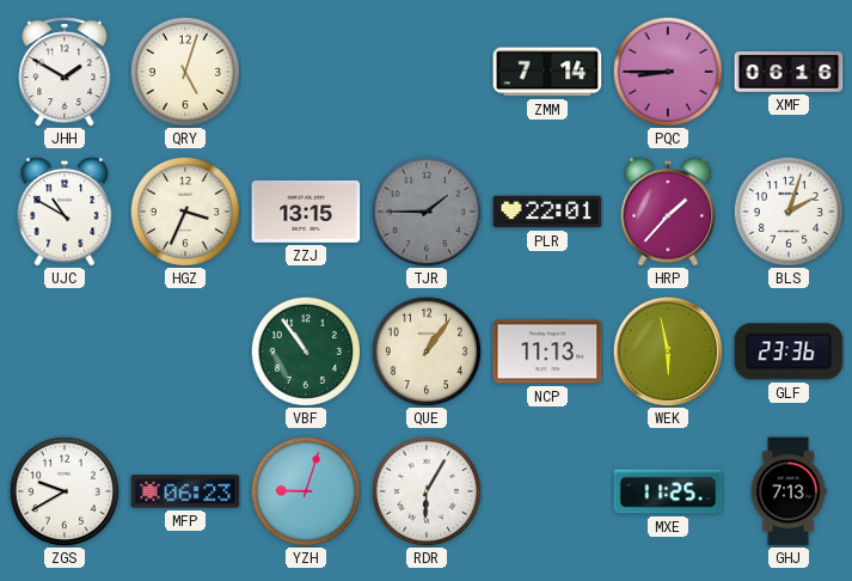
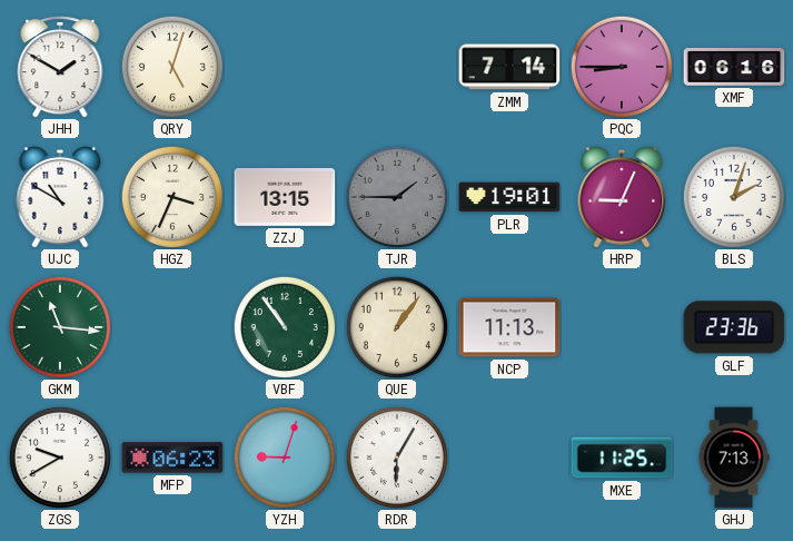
PLR: 22:01 -> 19:01
HRP: 1:37 -> 9:04
GKM: none -> 11:16
WEK: 5:58 -> none
